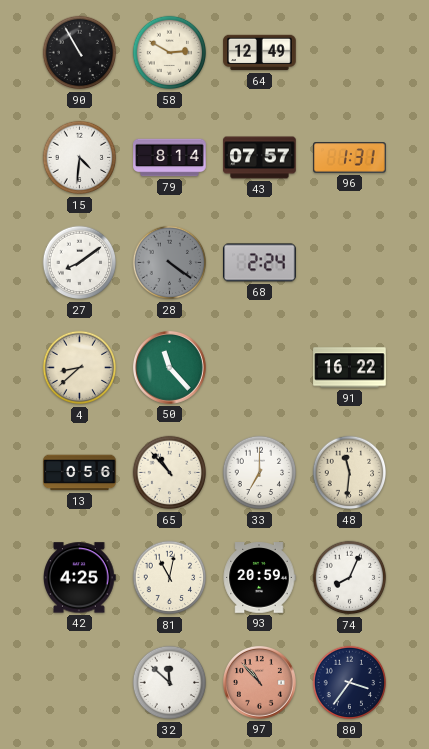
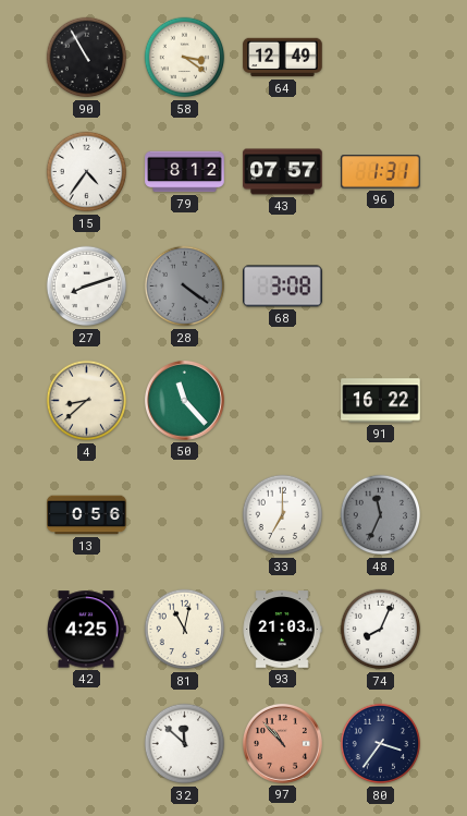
58: 2:50 -> 3:21
15: 4:31 -> 4:36
79: 8:14 -> 8:12
27: 8:09 -> 8:12
68: 2:24 -> 3:08
65: 10:53 -> none
48: 11:31 -> 11:34
48 dial: cream -> grey
93: 20:59 -> 21:03
